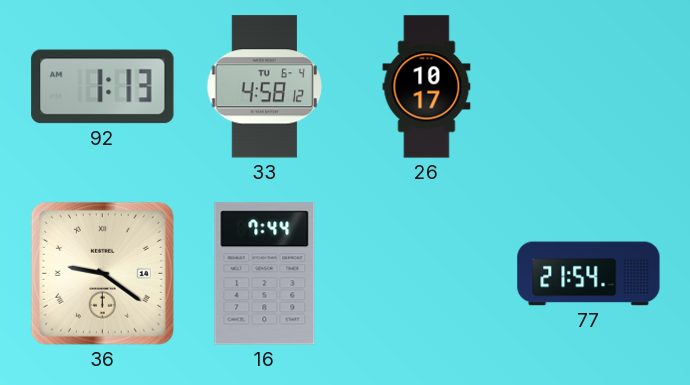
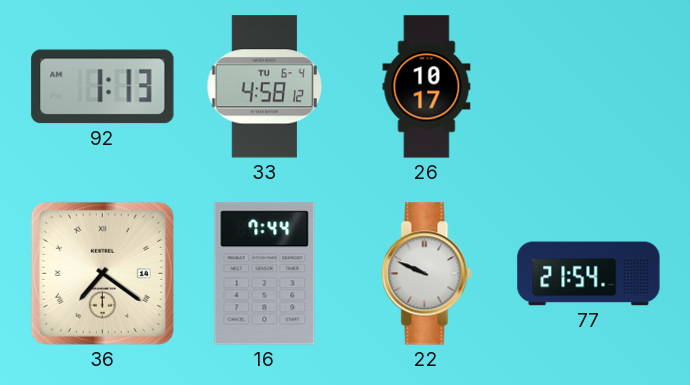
36: 9:21 -> 7:21
22: none -> 9:49
